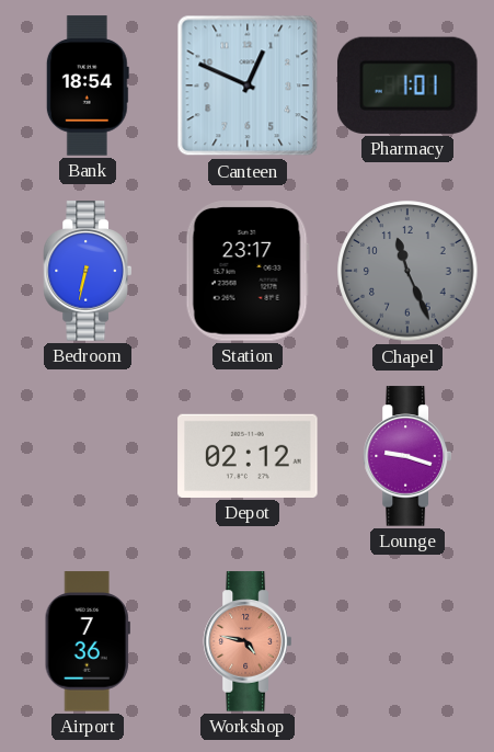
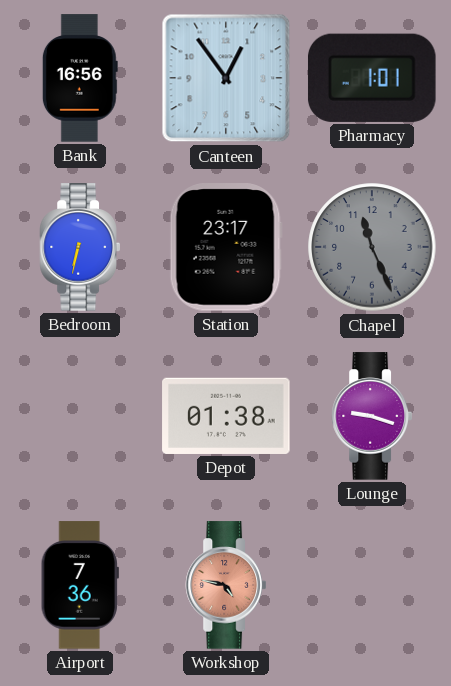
Bank: 18:54 -> 16:56
Canteen: 12:49 -> 12:54
Depot: 02:12 -> 01:38
